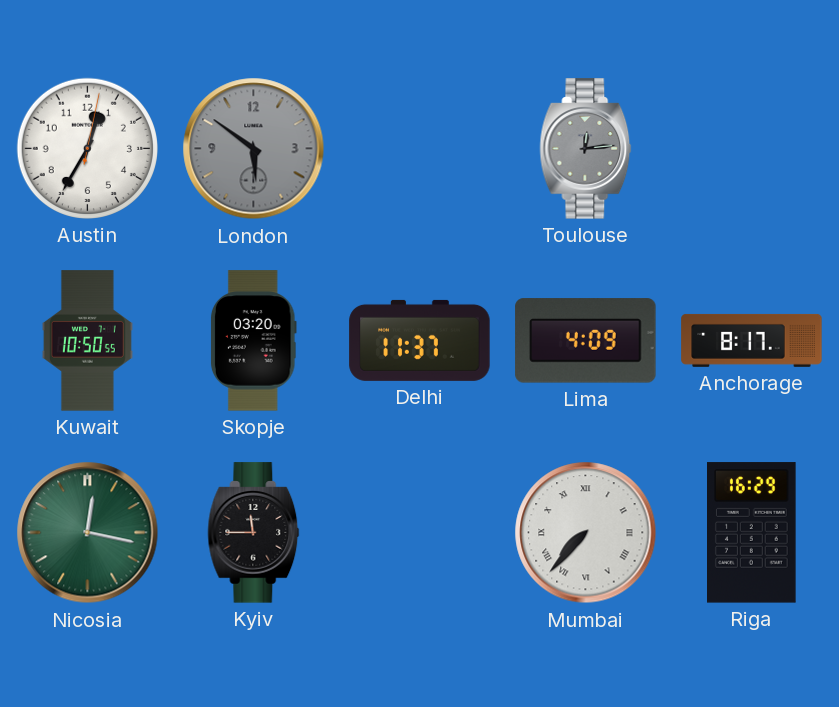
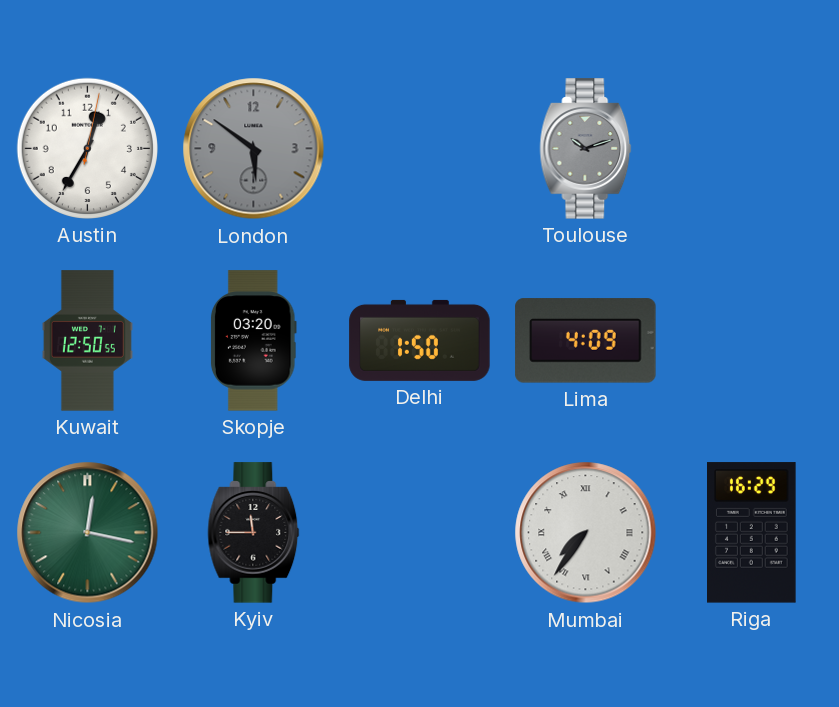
Toulouse: 12:14 -> 10:12
Kuwait: 10:50 -> 12:50
Delhi: 11:37 -> 1:50
Anchorage: 8:17 -> none
Mumbai: 7:37 -> 7:36
